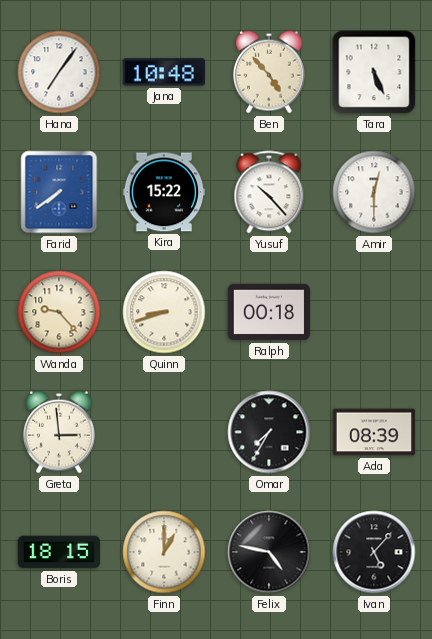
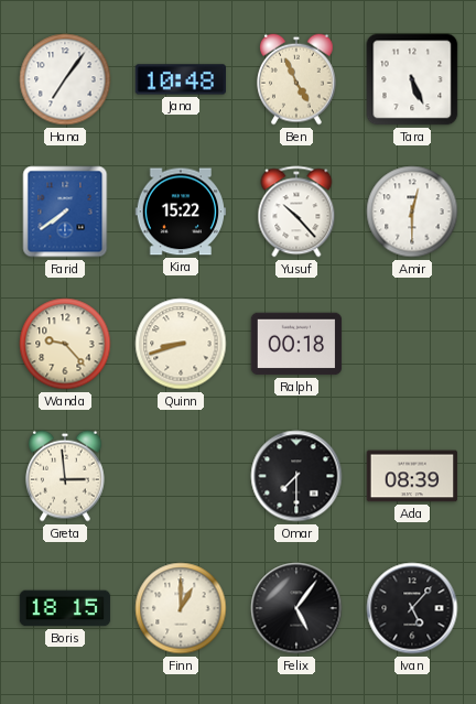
Ben: 4:53 -> 4:56
Omar: 7:35 -> 7:30
Felix: 4:47 -> 5:06
